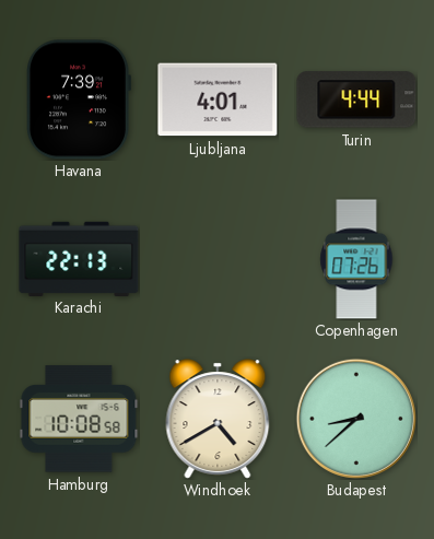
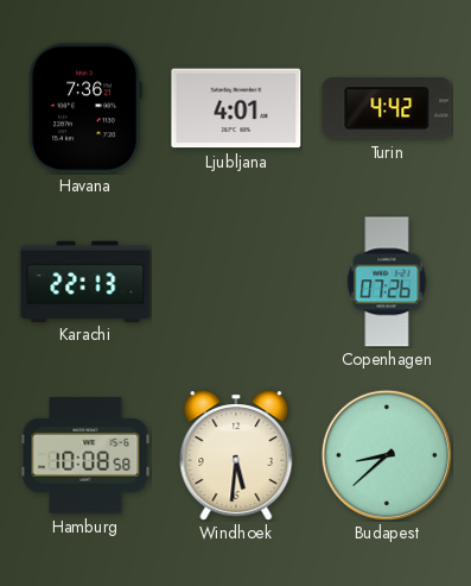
Havana: 7:39 -> 7:36
Turin: 4:44 -> 4:42
Windhoek: 4:40 -> 5:31
